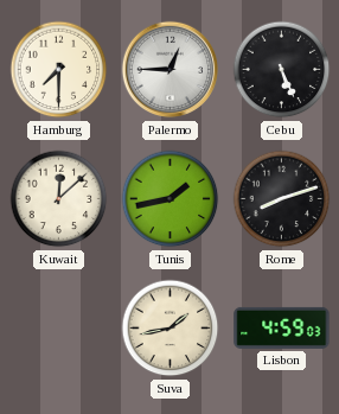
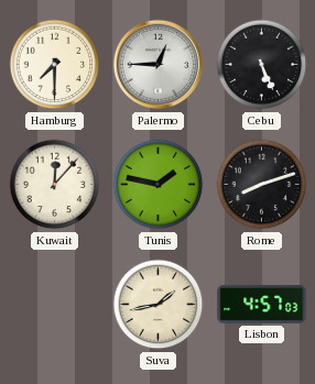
Kuwait: 12:08 -> 12:07
Tunis: 1:43 -> 1:47
Lisbon: 4:59 -> 4:57
